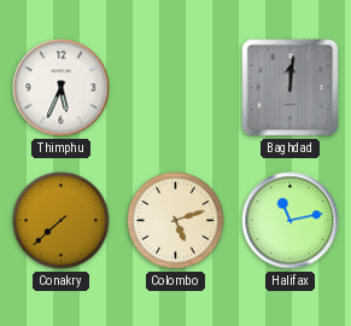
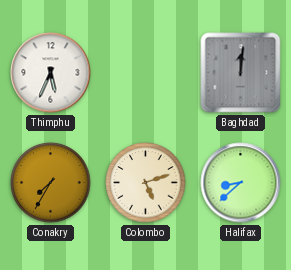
Conakry: 7:38 -> 7:35
Halifax: 11:13 -> 8:38
